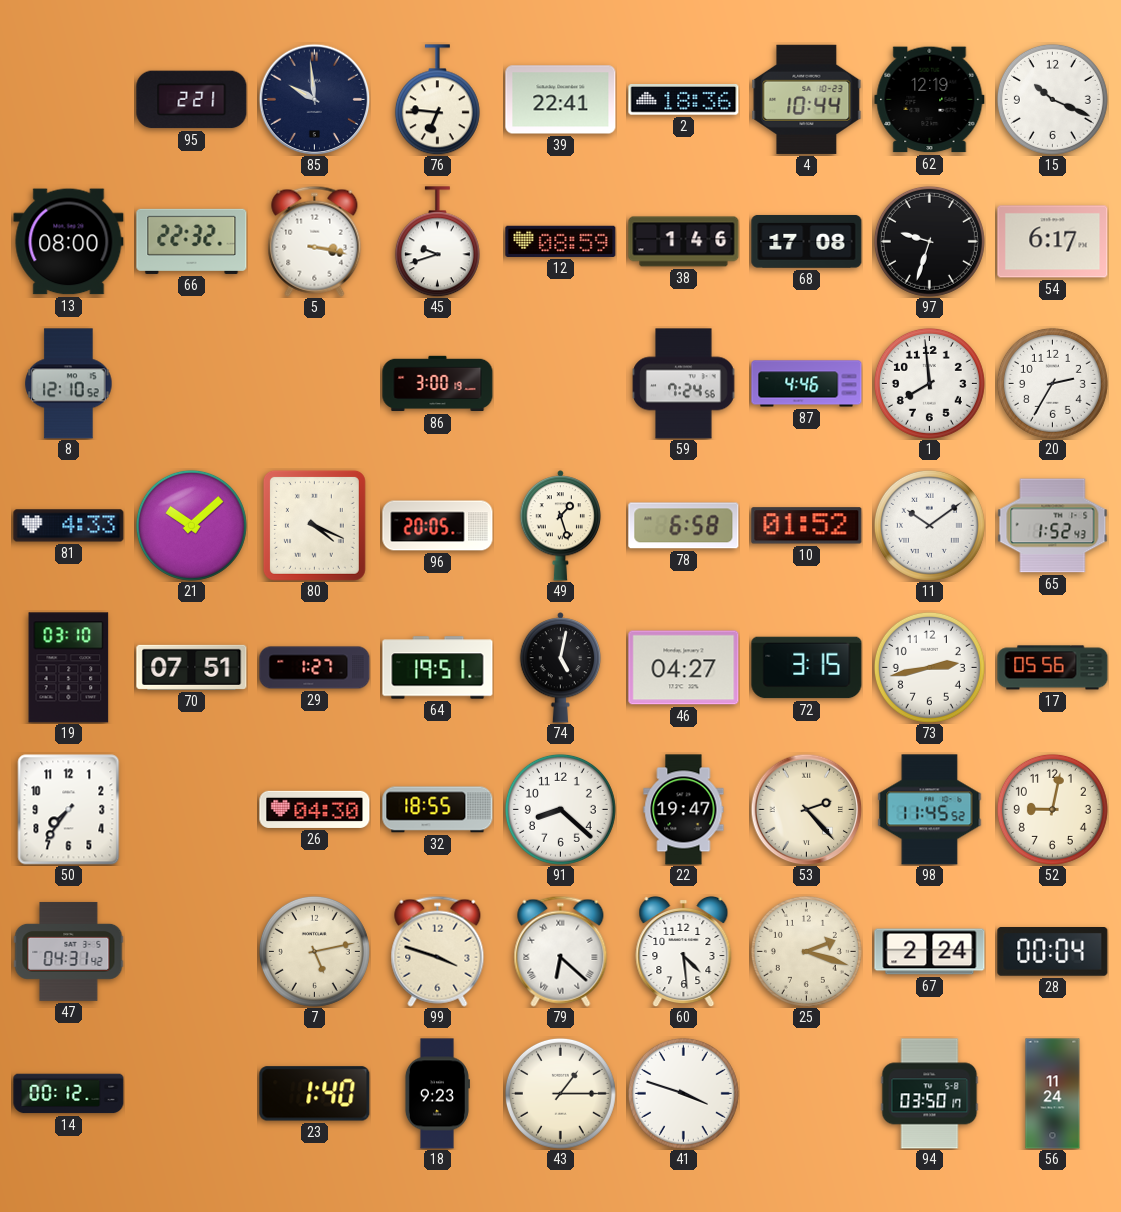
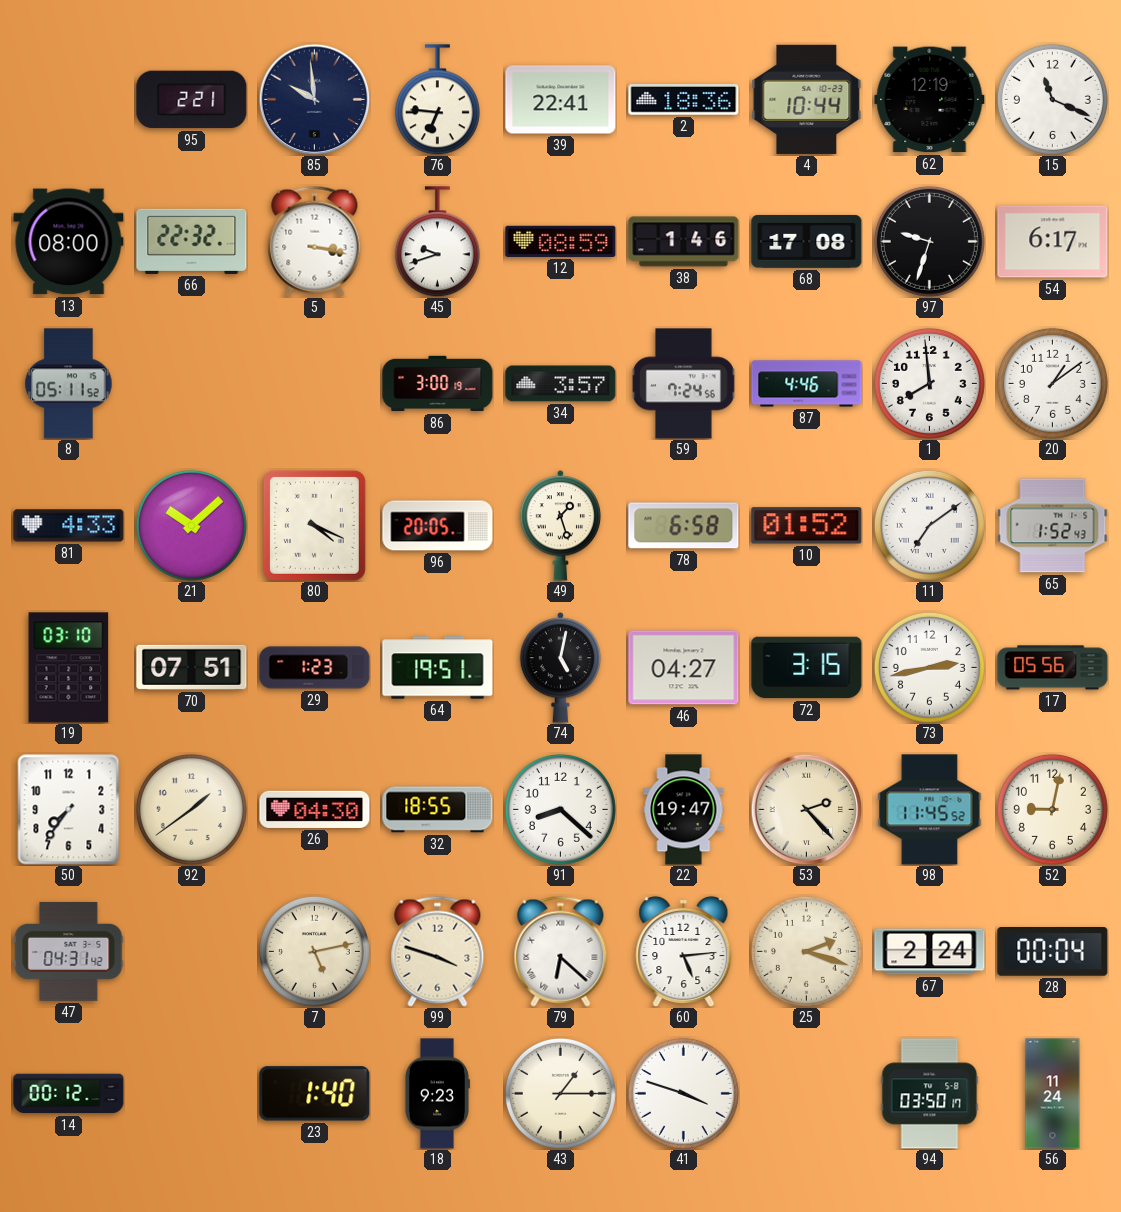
15: 10:19 -> 11:19
8: 12:10 -> 05:11
34: none -> 3:57
20: 2:35 -> 1:09
11: 10:09 -> 7:09
29: 1:27 -> 1:23
92: none -> 1:39
60: 4:29 -> 5:14
